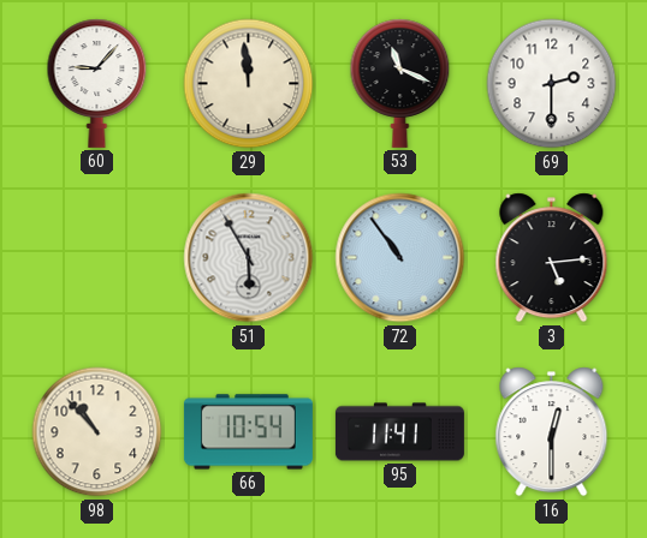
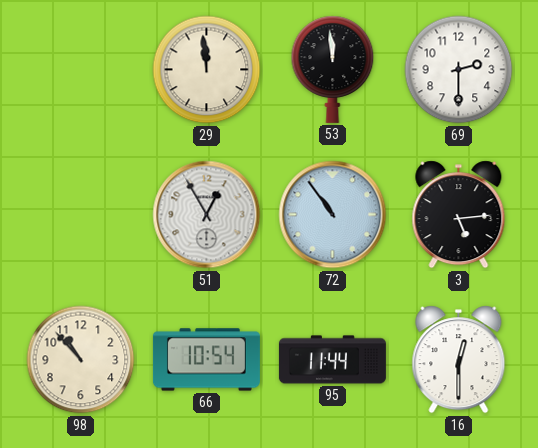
60: 9:07 -> none
53: 11:19 -> 11:59
51: 5:55 -> 12:55
95: 11:41 -> 11:44
